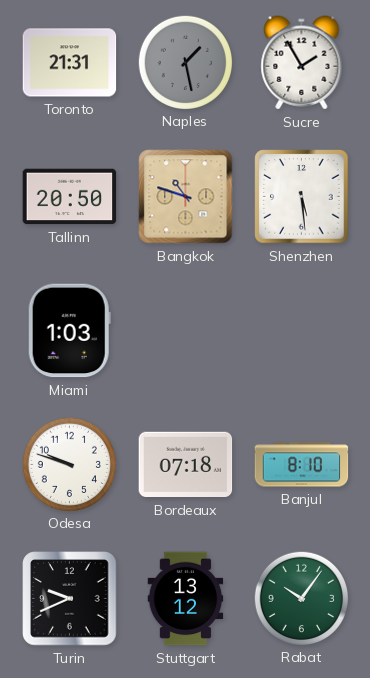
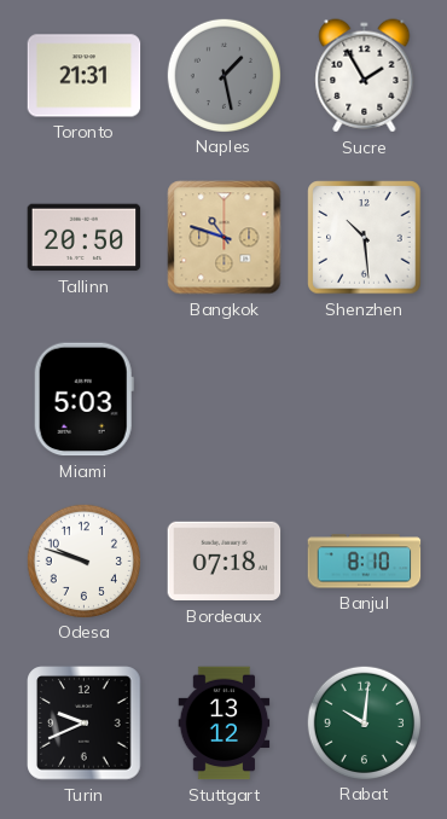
Shenzhen: 5:29 -> 10:29
Miami: 1:03 -> 5:03
Rabat: 10:06 -> 10:01
